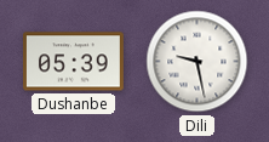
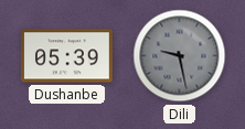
Dili dial: white -> grey
